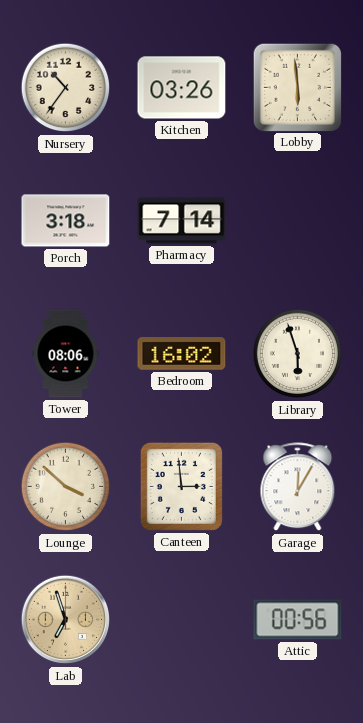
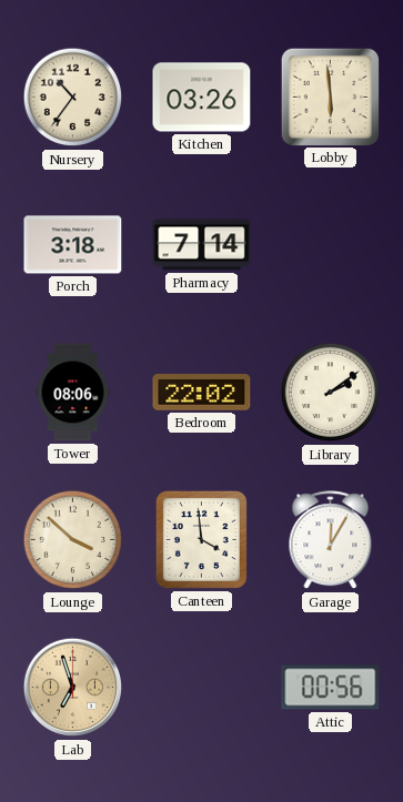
Bedroom: 16:02 -> 22:02
Library: 5:57 -> 2:09
Canteen: 2:59 -> 3:59
